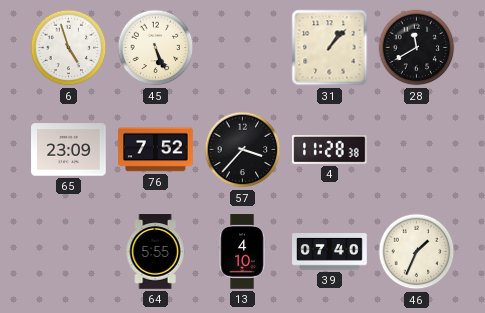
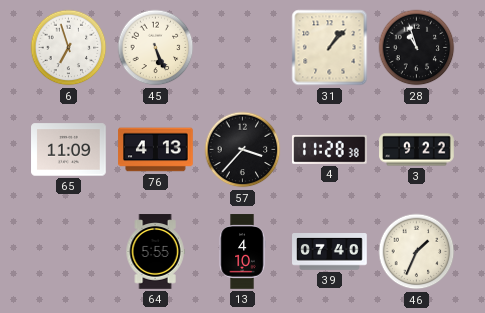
6: 4:57 -> 6:57
28: 11:40 -> 10:57
65: 23:09 -> 11:09
76: 7:52 -> 4:13
3: none -> 9:22
